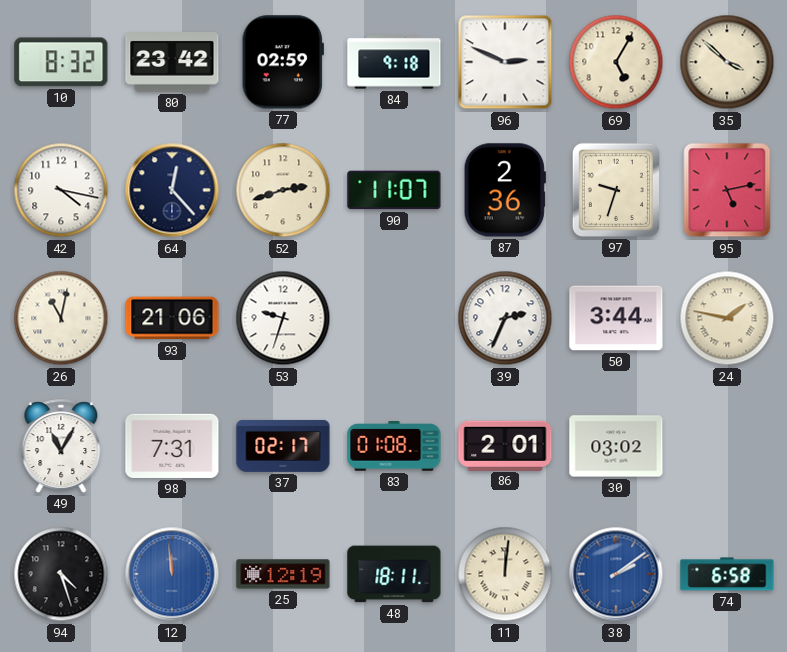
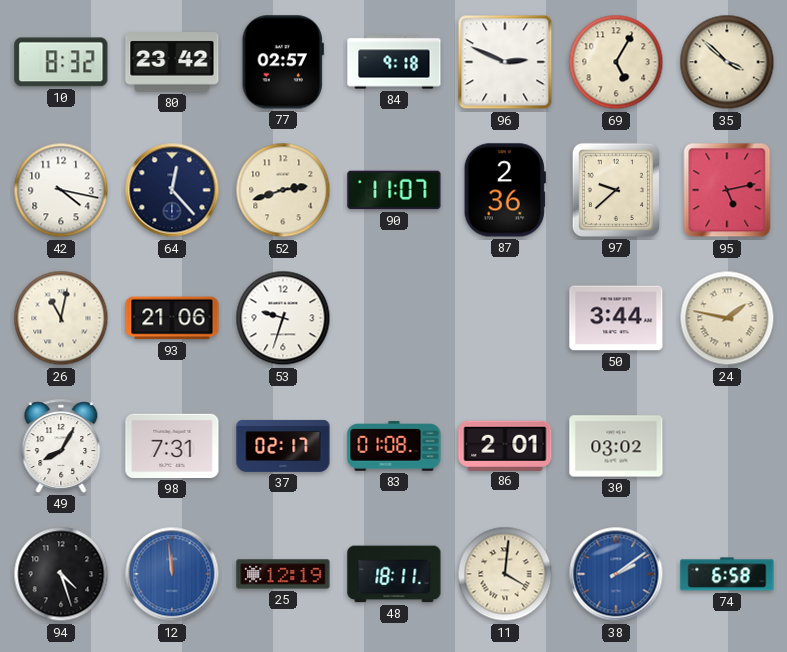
77: 02:59 -> 02:57
97: 9:33 -> 9:38
39: 2:34 -> none
49: 11:05 -> 8:05
11: 12:01 -> 4:01
